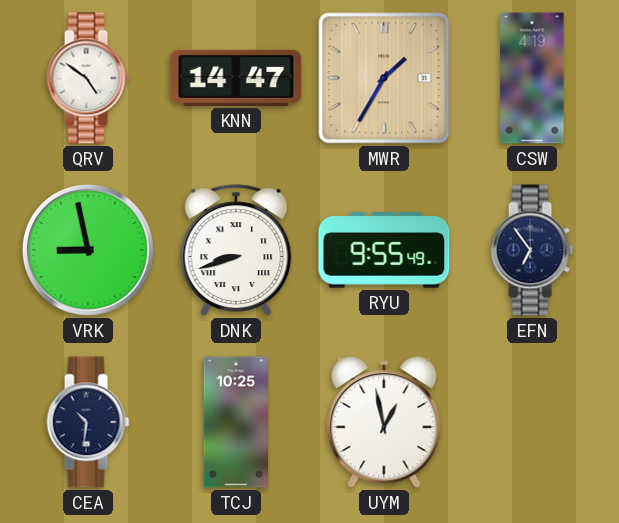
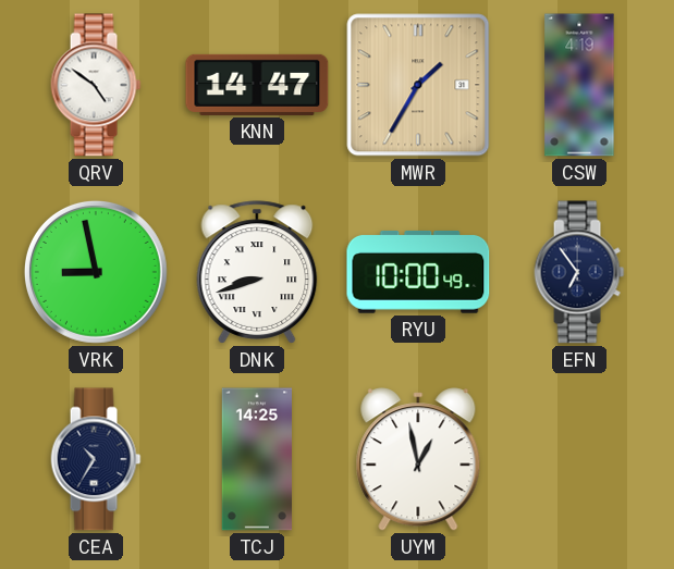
RYU: 9:55 -> 10:00
CEA: 10:31 -> 10:35
TCJ: 10:25 -> 14:25
